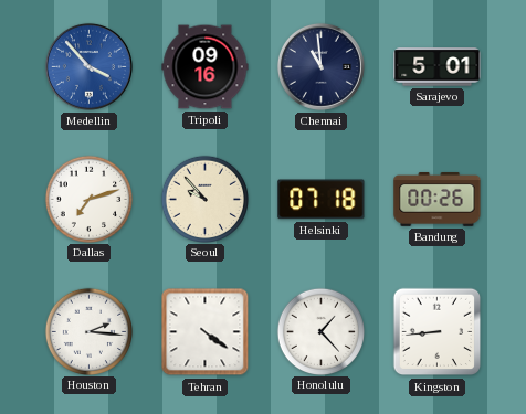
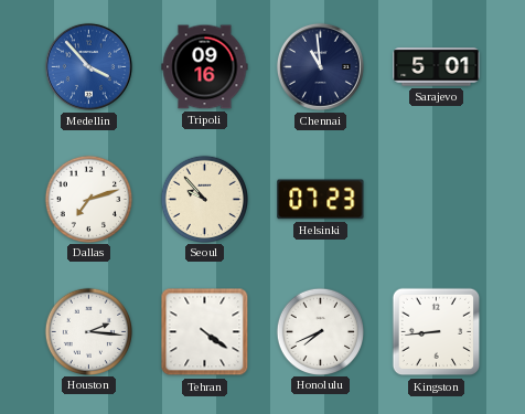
Helsinki: 07:18 -> 07:23
Bandung: 00:26 -> none
Honolulu: 1:23 -> 7:41
